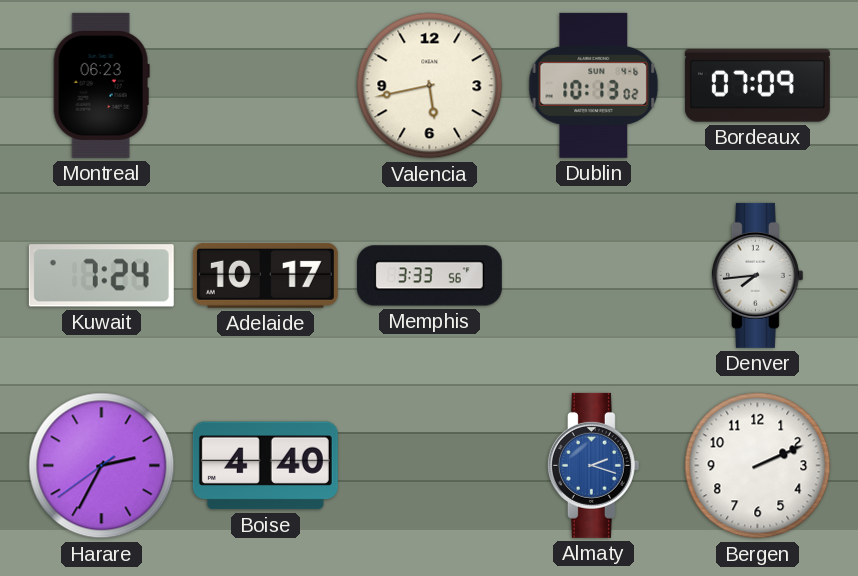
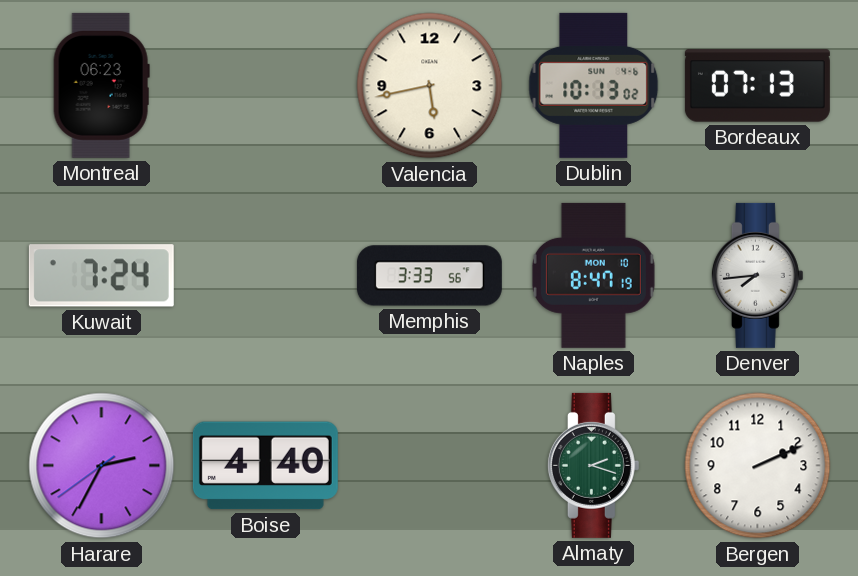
Bordeaux: 07:09 -> 07:13
Adelaide: 10:17 -> none
Naples: none -> 8:47
Almaty dial: blue -> green
